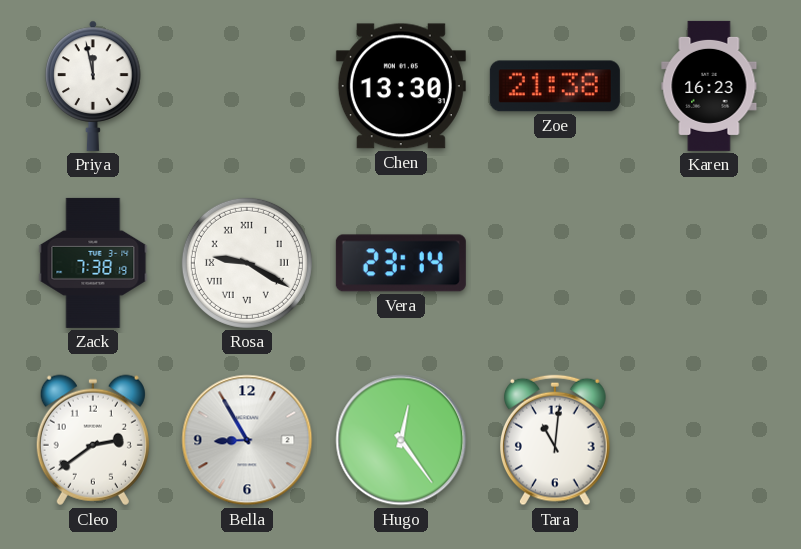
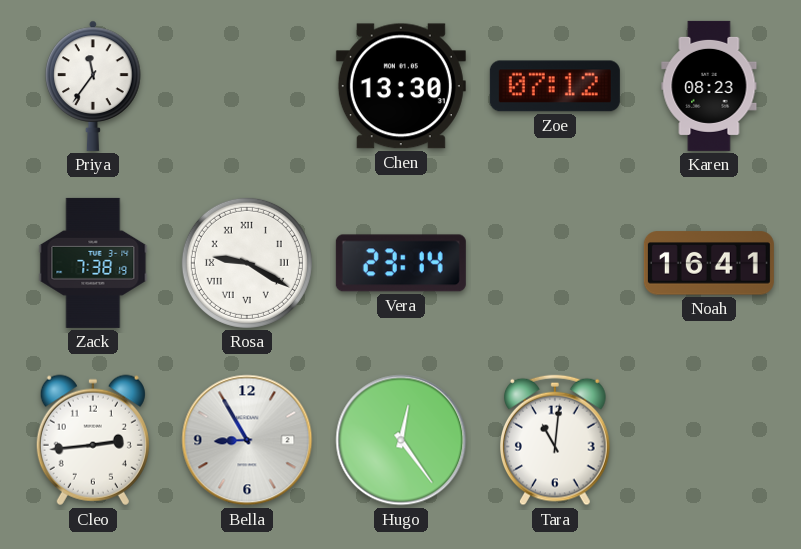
Priya: 11:58 -> 11:36
Zoe: 21:38 -> 07:12
Karen: 16:23 -> 08:23
Noah: none -> 16:41
Cleo: 2:39 -> 2:44
